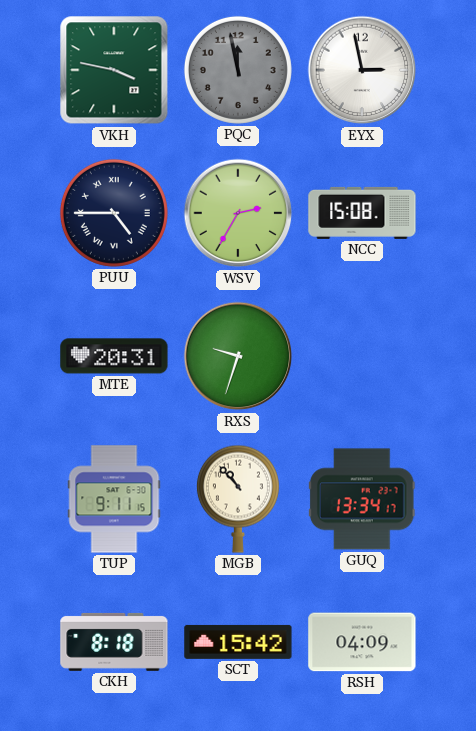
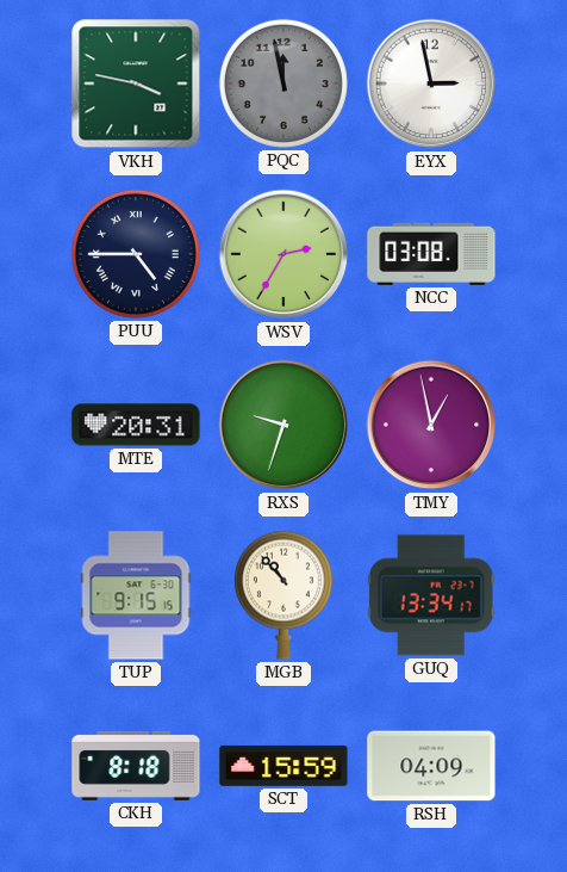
NCC: 15:08 -> 03:08
TMY: none -> 12:58
TUP: 9:11 -> 9:15
SCT: 15:42 -> 15:59
